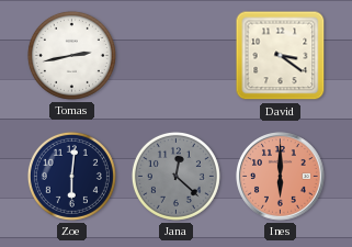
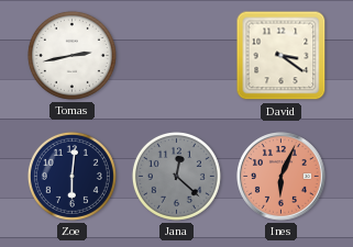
Ines: 6:00 -> 6:04
